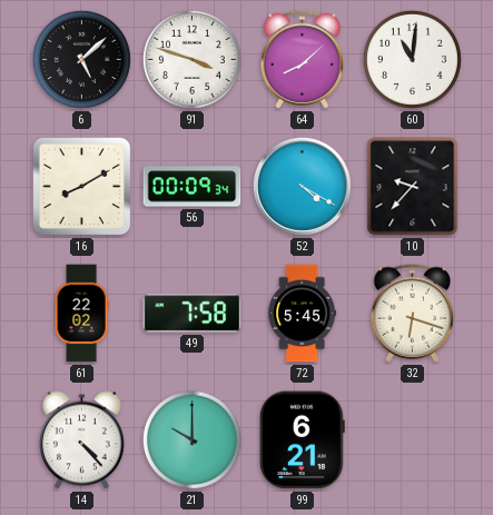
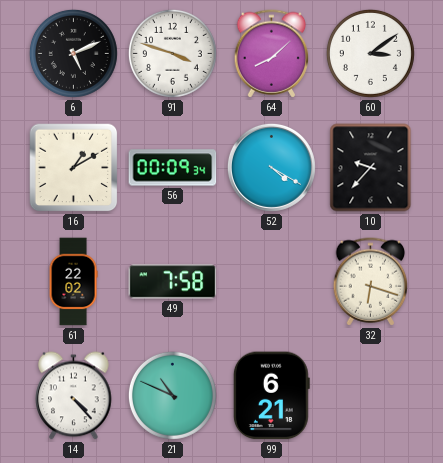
6: 5:08 -> 5:11
60: 11:01 -> 3:09
16: 8:10 -> 1:10
72: 5:45 -> none
21: 10:00 -> 10:49
